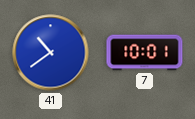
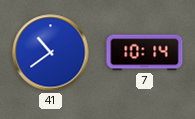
7: 10:01 -> 10:14
